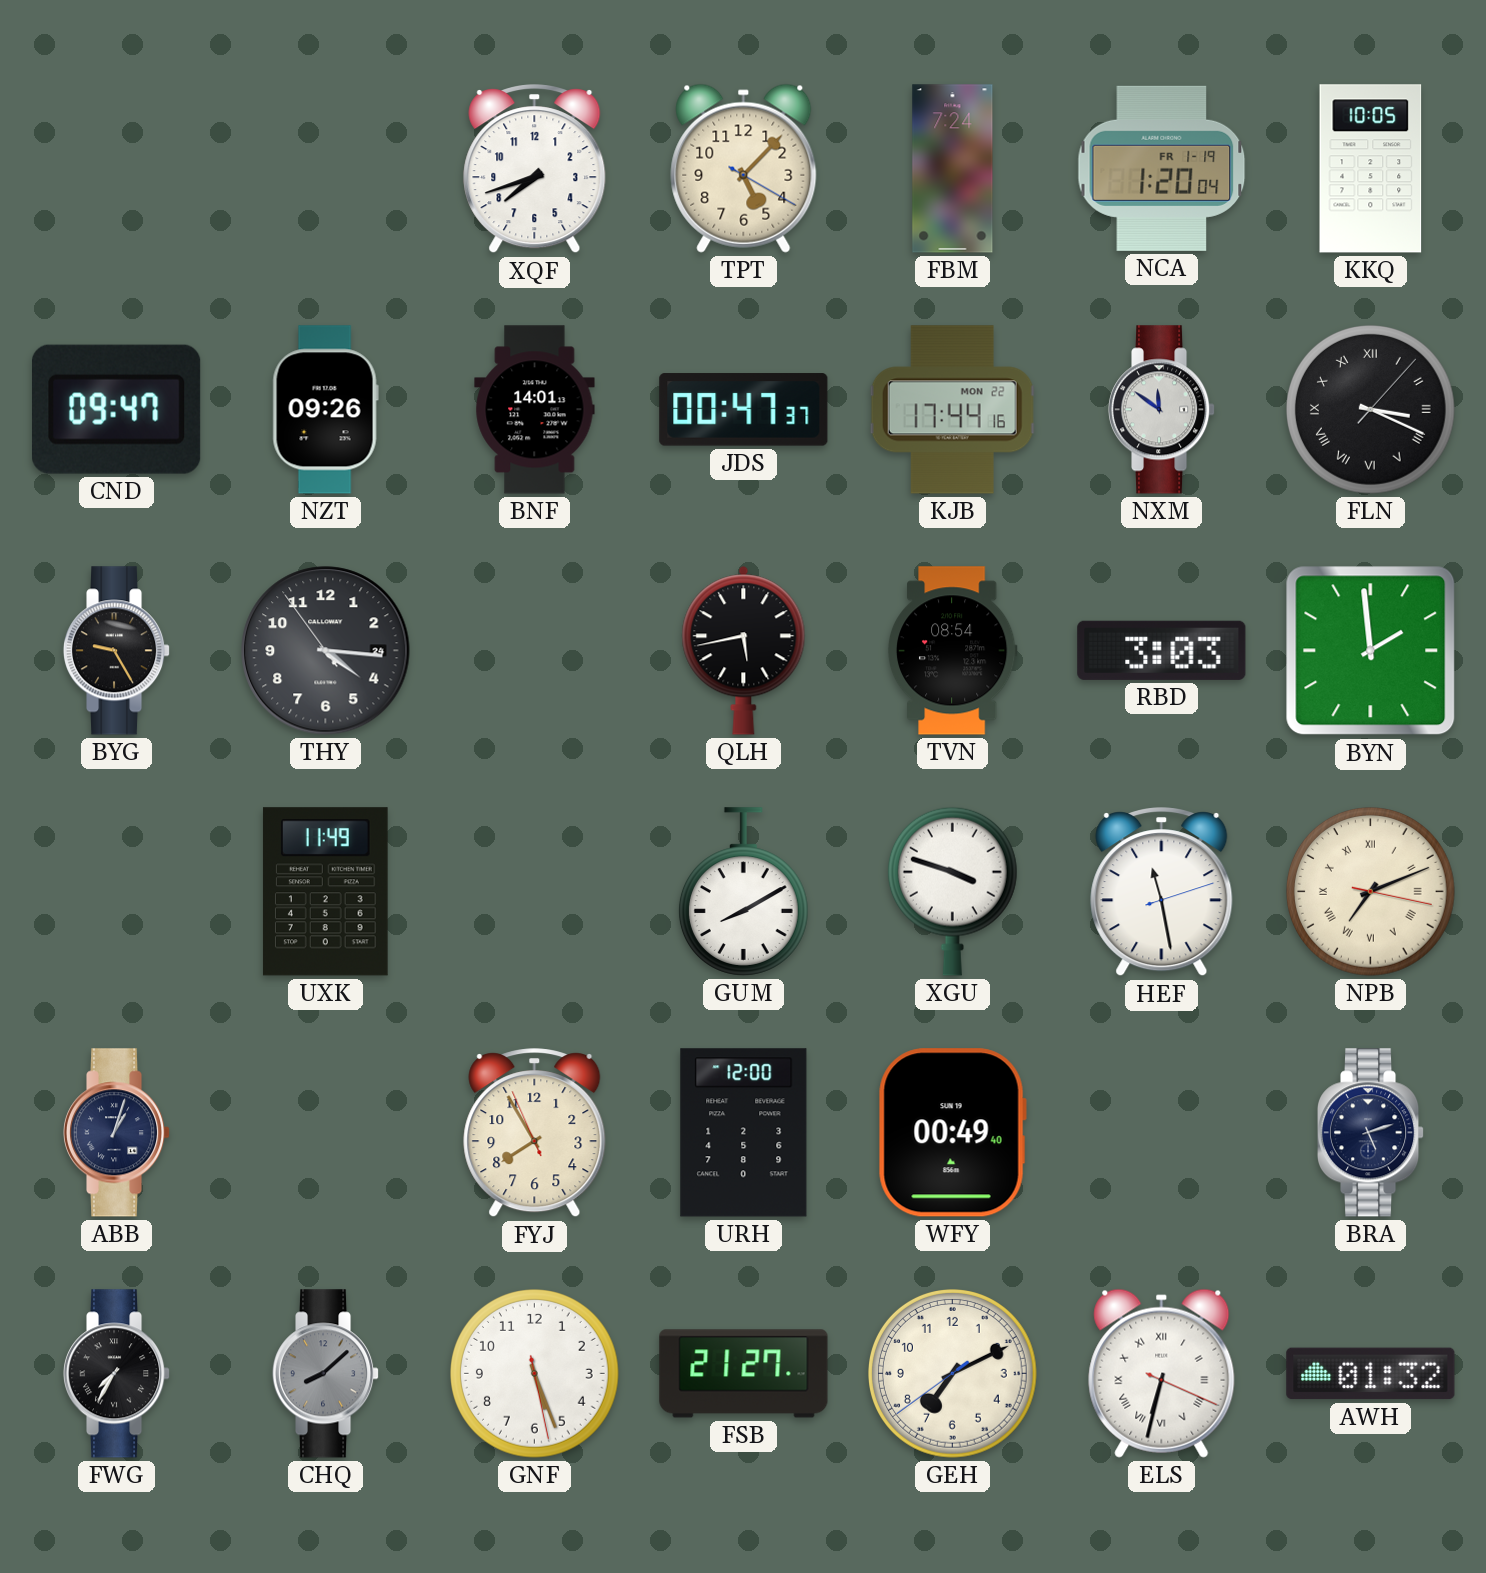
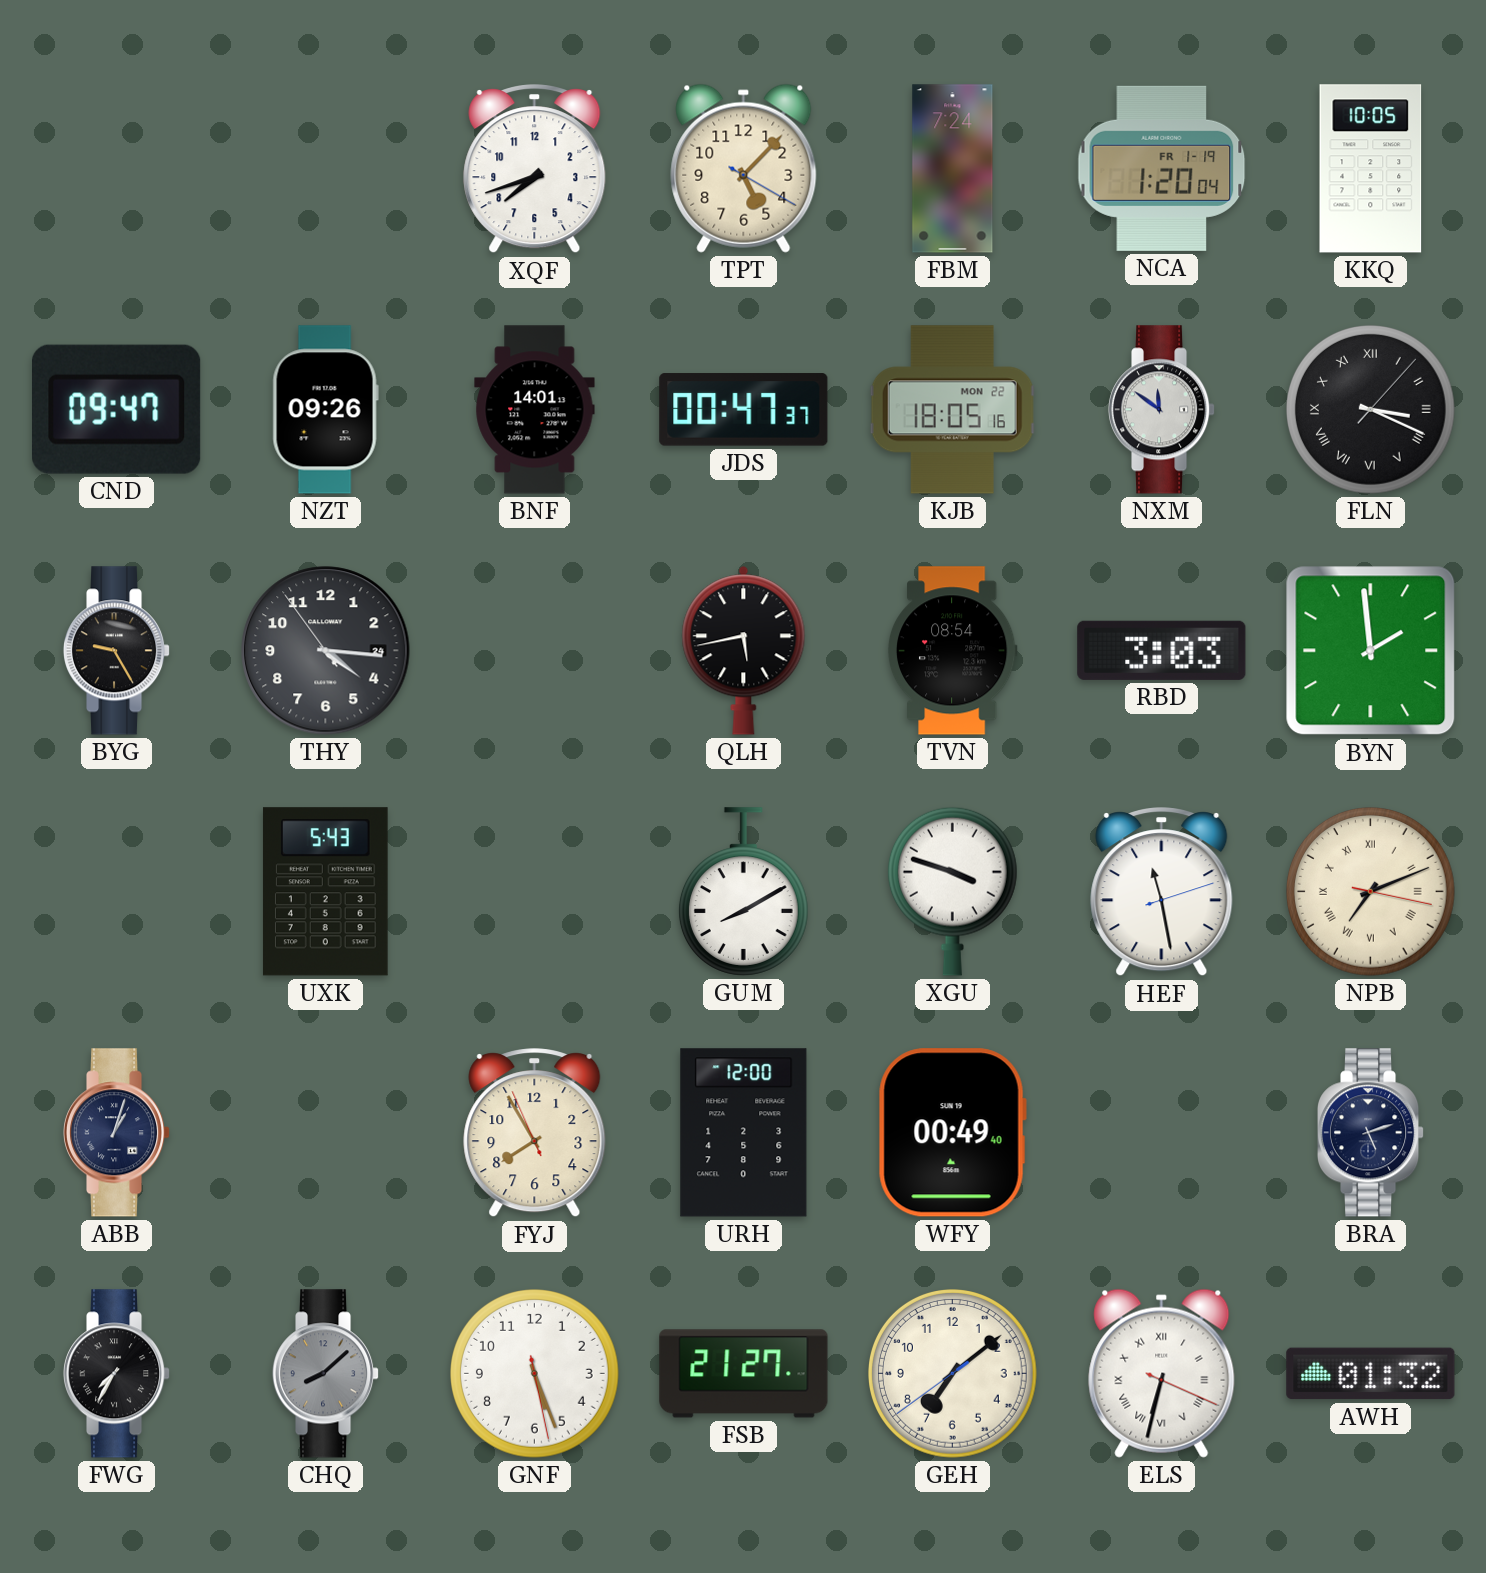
KJB: 17:44 -> 18:05
UXK: 11:49 -> 5:43
GEH: 7:10 -> 7:08
